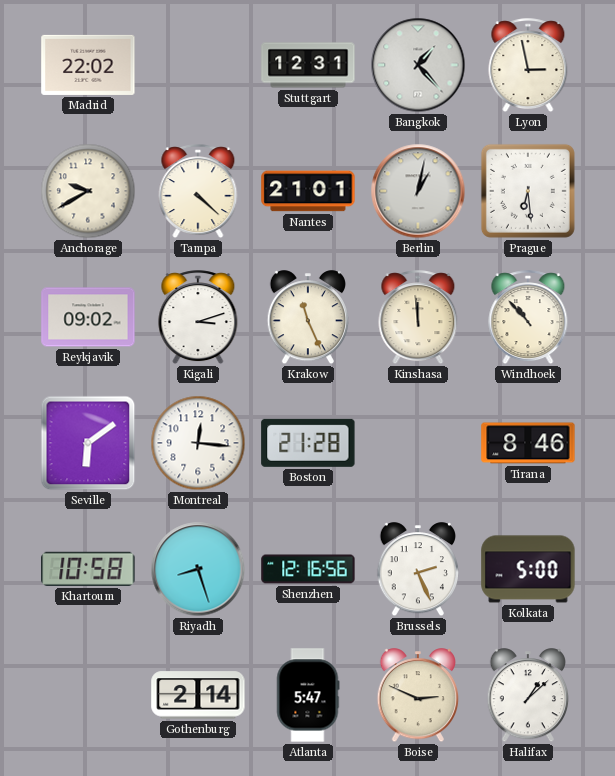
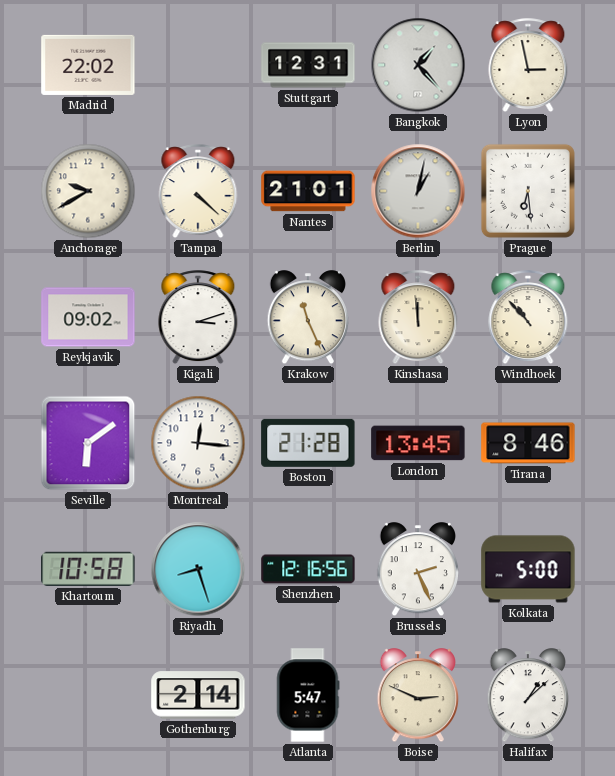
London: none -> 13:45
